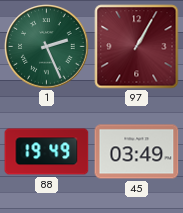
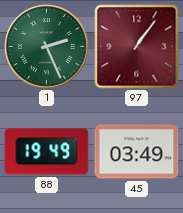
97: 1:05 -> 1:06
